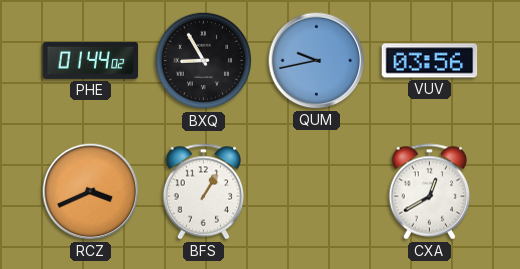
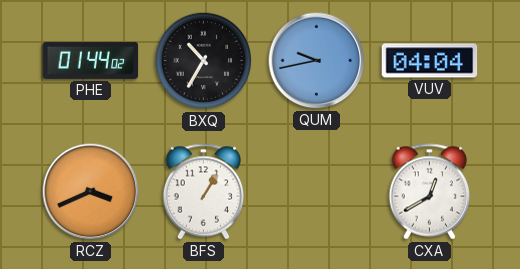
BXQ: 8:55 -> 10:35
VUV: 03:56 -> 04:04
